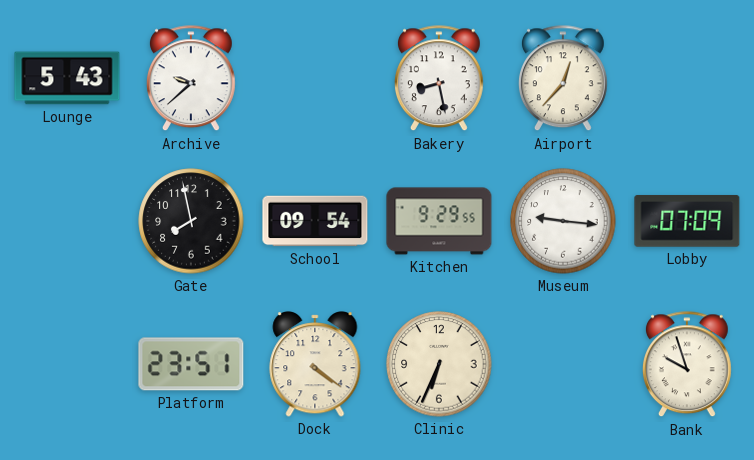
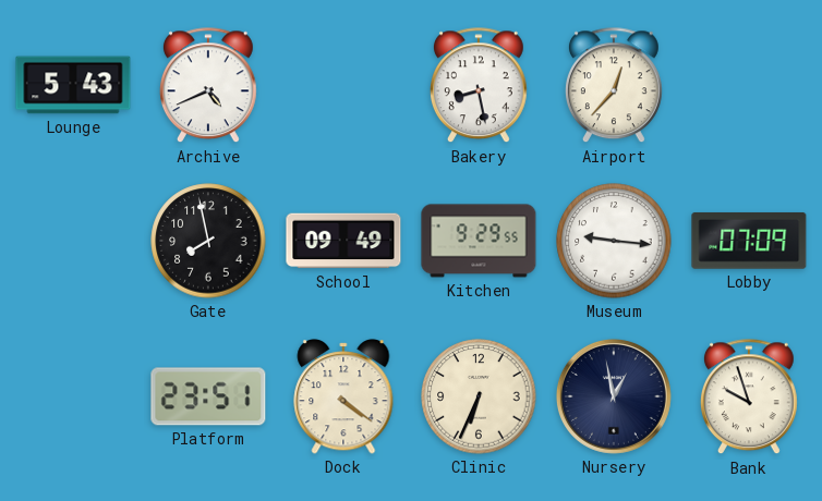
Archive: 9:38 -> 4:41
School: 09:54 -> 09:49
Nursery: none -> 12:58
